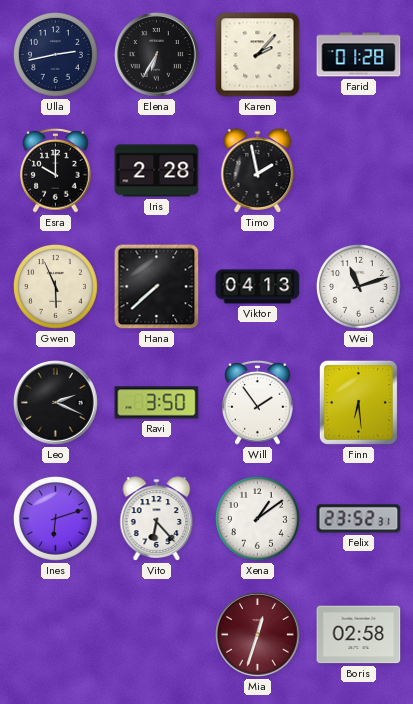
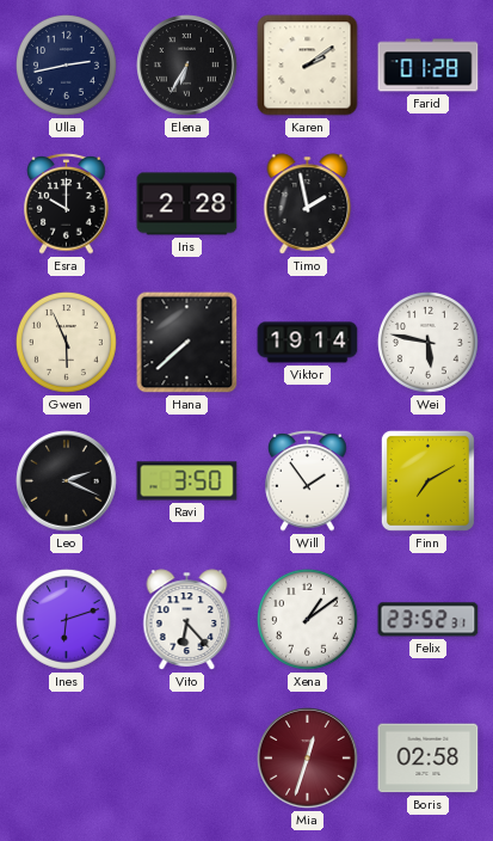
Karen: 2:07 -> 2:09
Viktor: 04:13 -> 19:14
Wei: 11:12 -> 5:47
Finn: 6:29 -> 7:10
